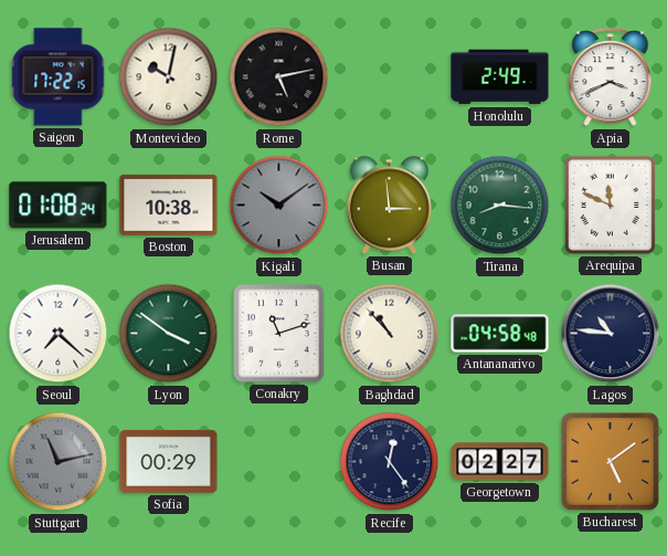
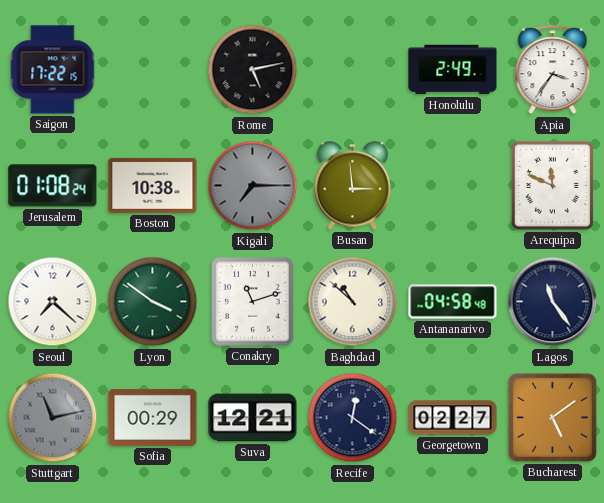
Montevideo: 10:02 -> none
Apia: 3:41 -> 3:36
Kigali: 10:09 -> 7:15
Tirana: 8:16 -> none
Baghdad: 10:53 -> 10:52
Lagos: 10:46 -> 11:24
Suva: none -> 12:21
Recife: 12:24 -> 12:21
